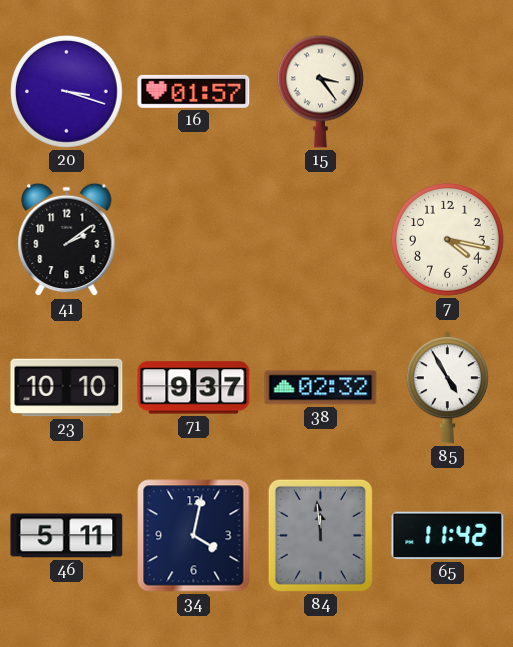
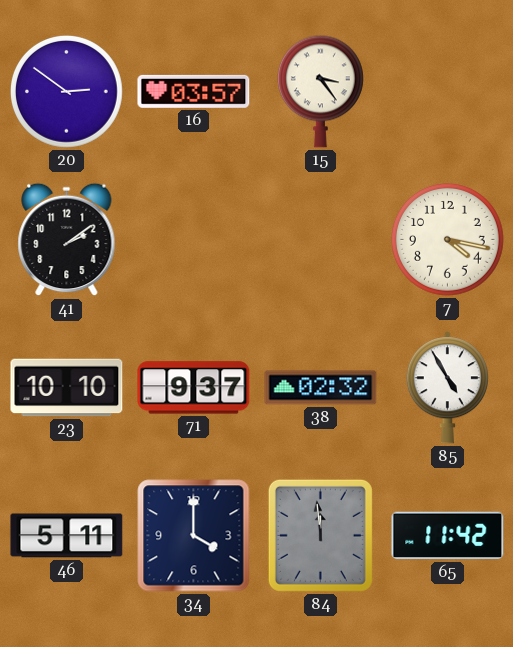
20: 3:18 -> 2:51
16: 01:57 -> 03:57
34: 4:02 -> 4:00
